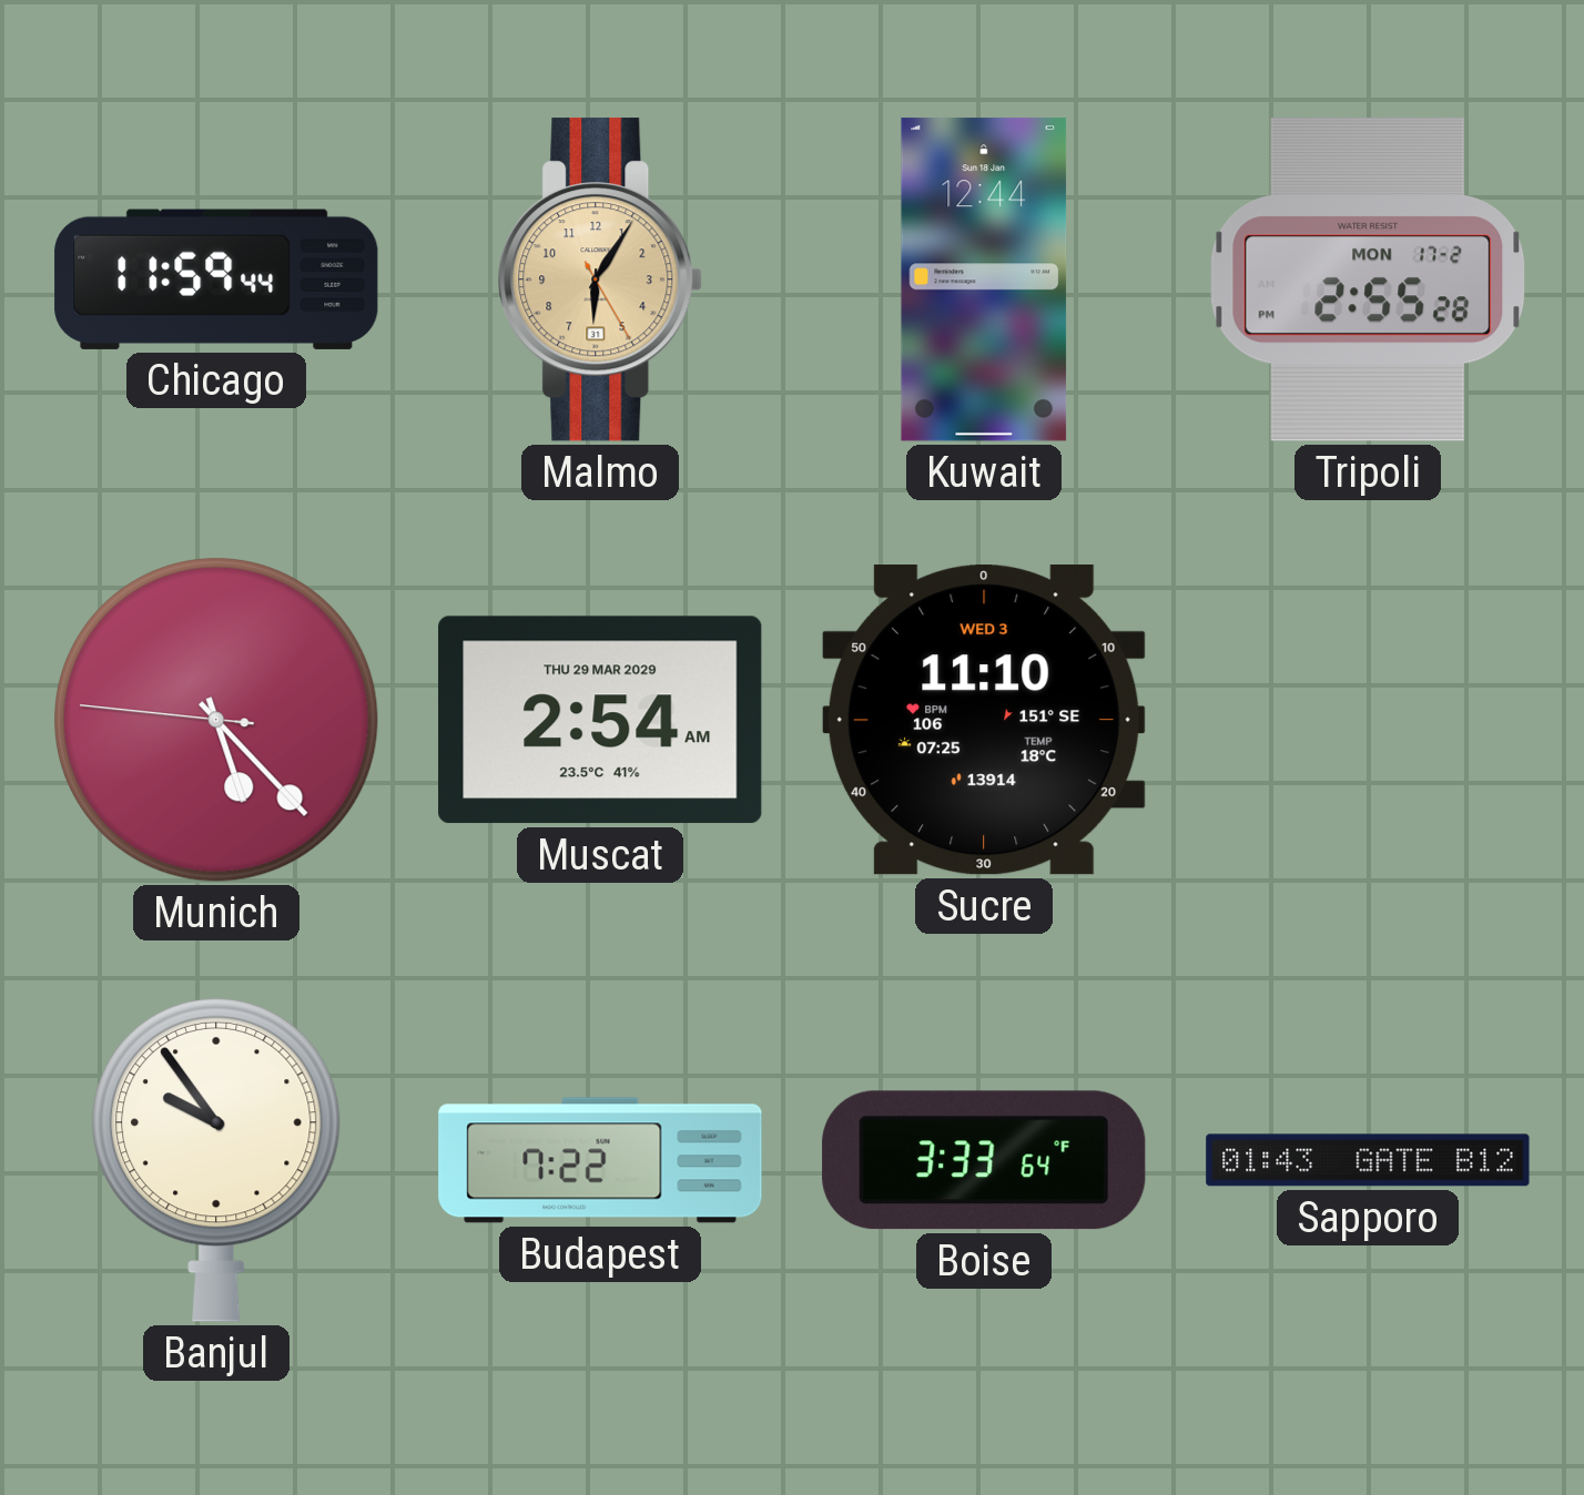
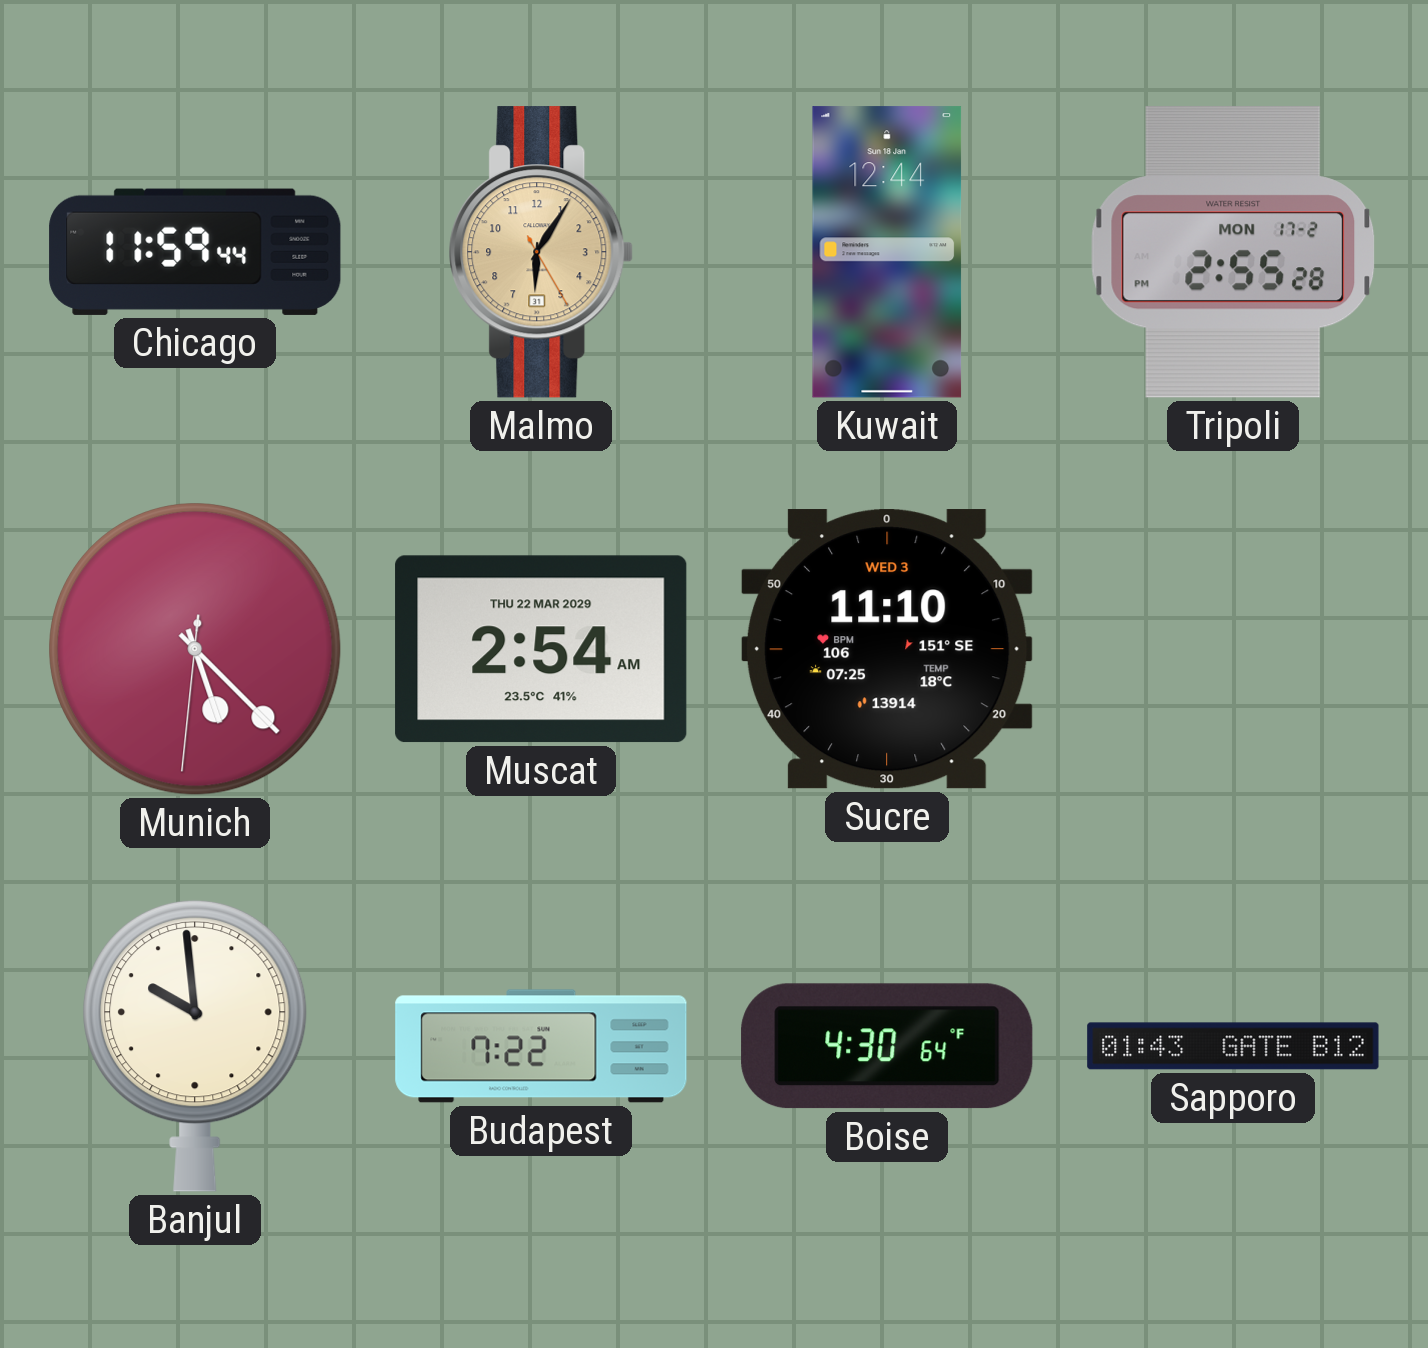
Munich: 5:22:46 -> 5:22:31
Muscat date: THU 29 MAR 2029 -> THU 22 MAR 2029
Banjul: 9:54 -> 9:59
Boise: 3:33 -> 4:30
